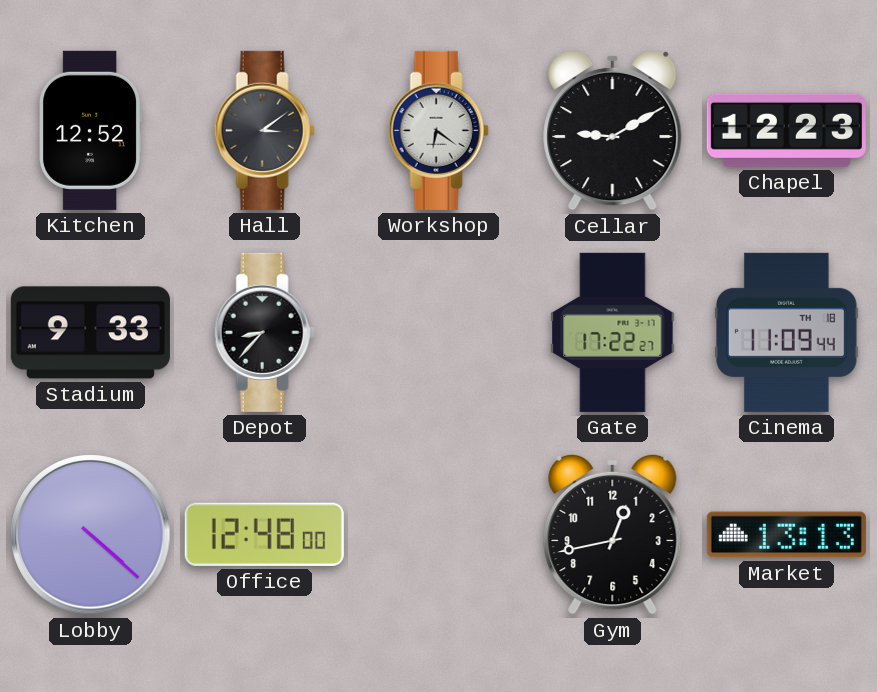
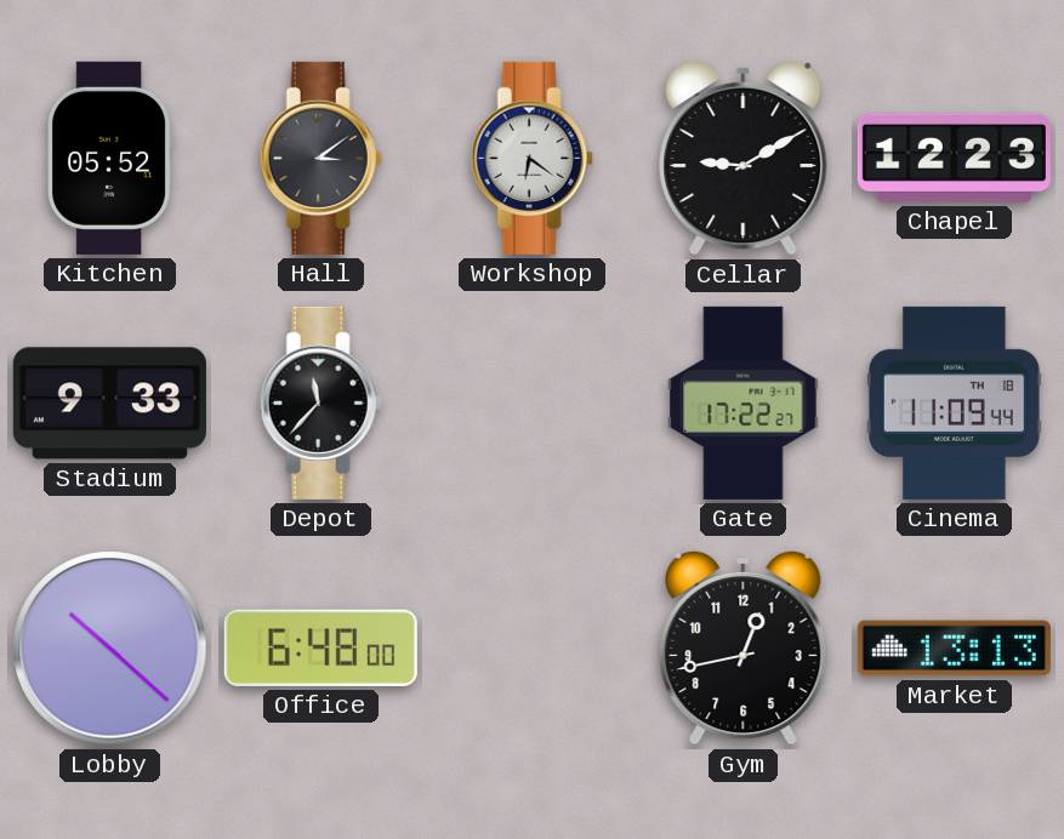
Kitchen: 12:52 -> 05:52
Depot: 8:37 -> 11:37
Lobby: 4:22 -> 10:22
Office: 12:48 -> 6:48
